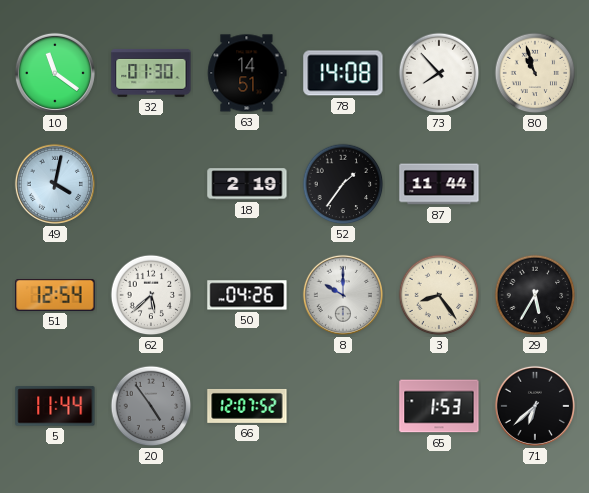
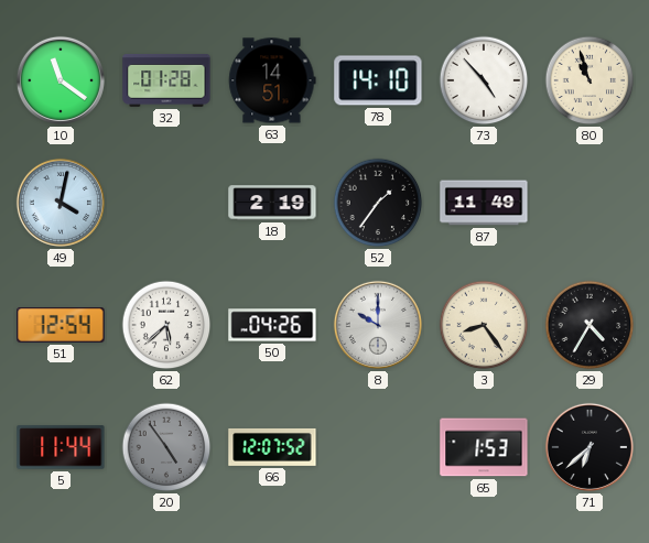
32: 01:30 -> 01:28
78: 14:08 -> 14:10
73: 7:53 -> 4:53
87: 11:44 -> 11:49
29: 5:35 -> 4:35
